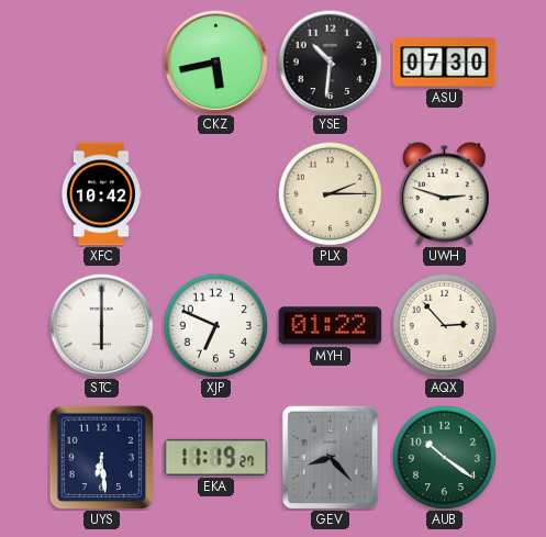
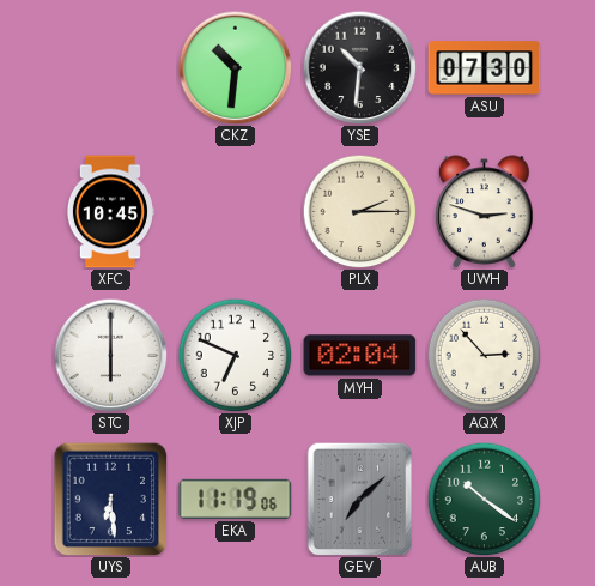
CKZ: 5:43 -> 10:31
XFC: 10:42 -> 10:45
MYH: 01:22 -> 02:04
EKA: 11:19:27 -> 11:19:06
GEV: 8:23 -> 7:08
